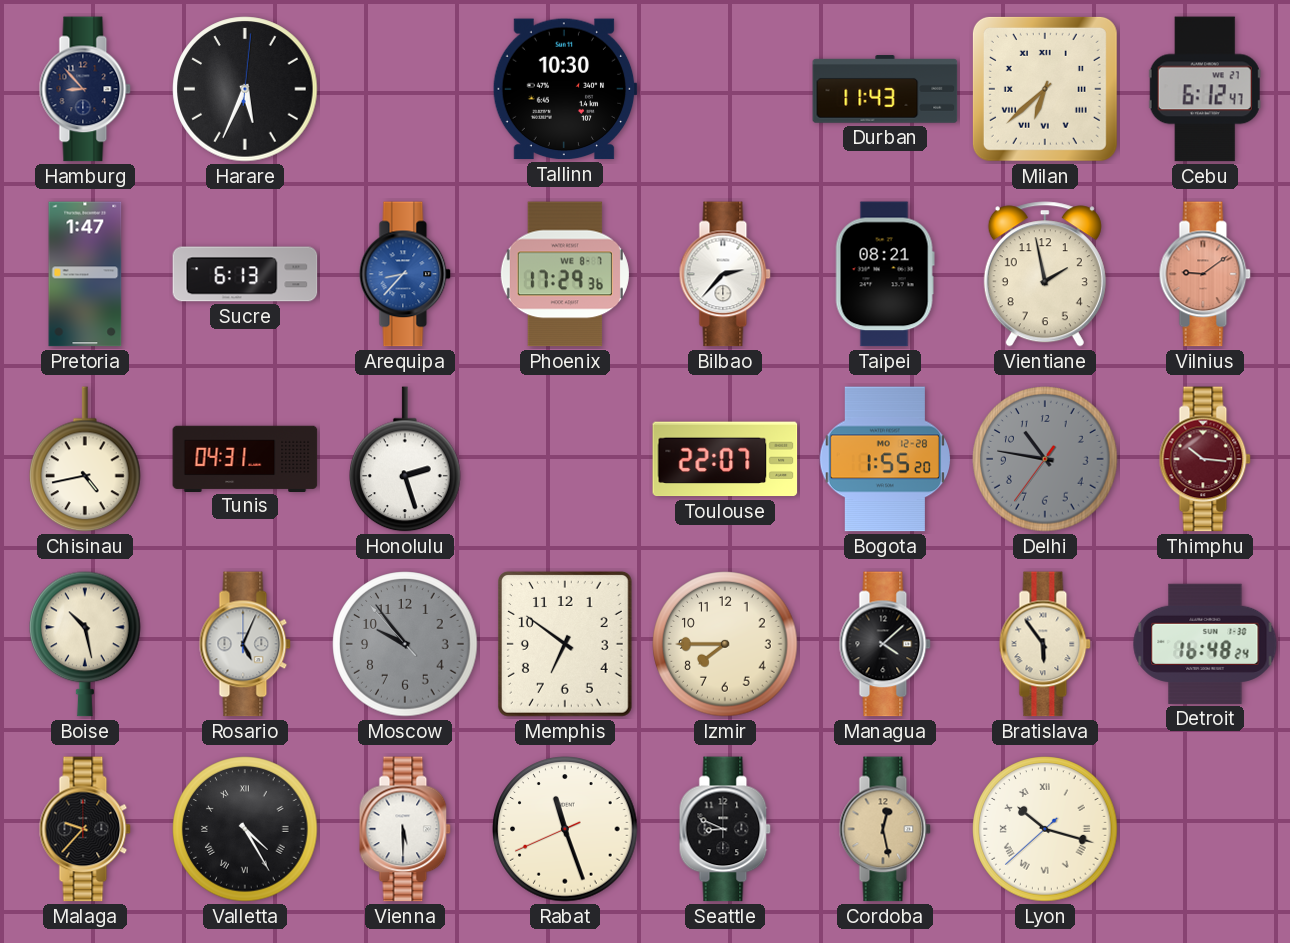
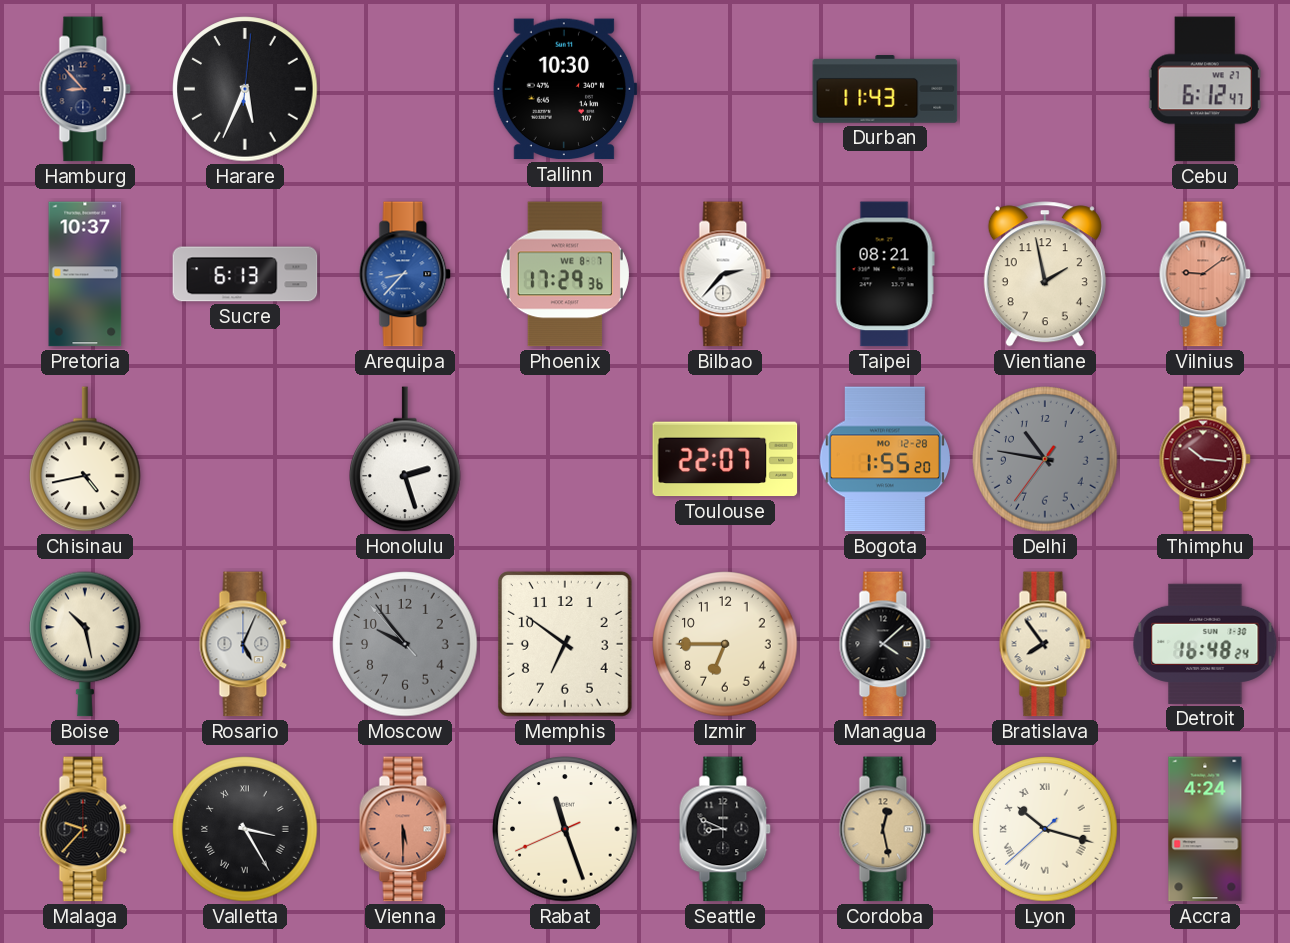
Milan: 6:38 -> none
Pretoria: 1:47 -> 10:37
Tunis: 04:31 -> none
Izmir: 7:45 -> 6:45
Bratislava: 5:54 -> 7:54
Valletta: 4:25 -> 3:25
Vienna dial: white -> salmon
Accra: none -> 4:24
